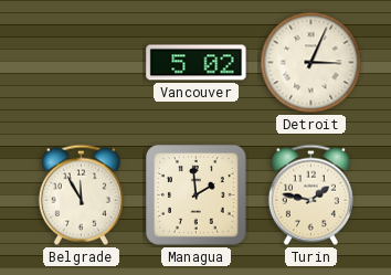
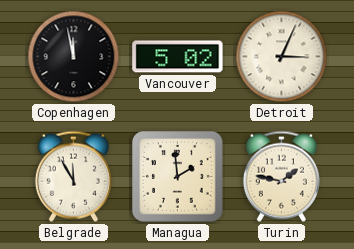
Copenhagen: none -> 11:58
